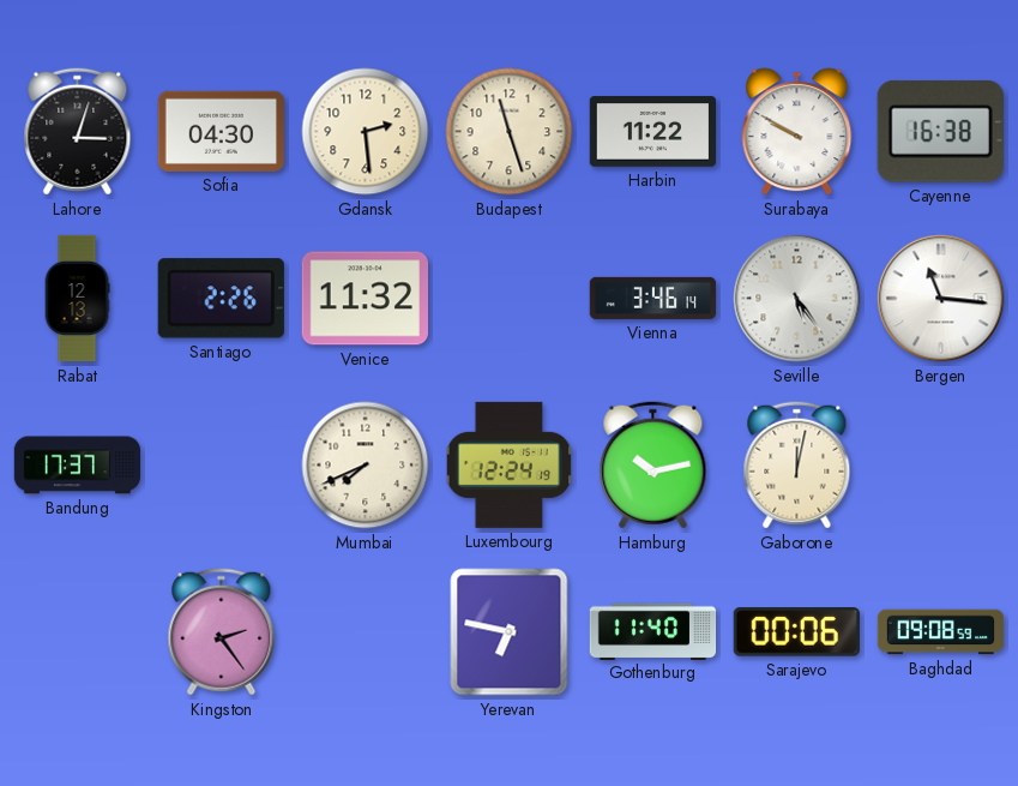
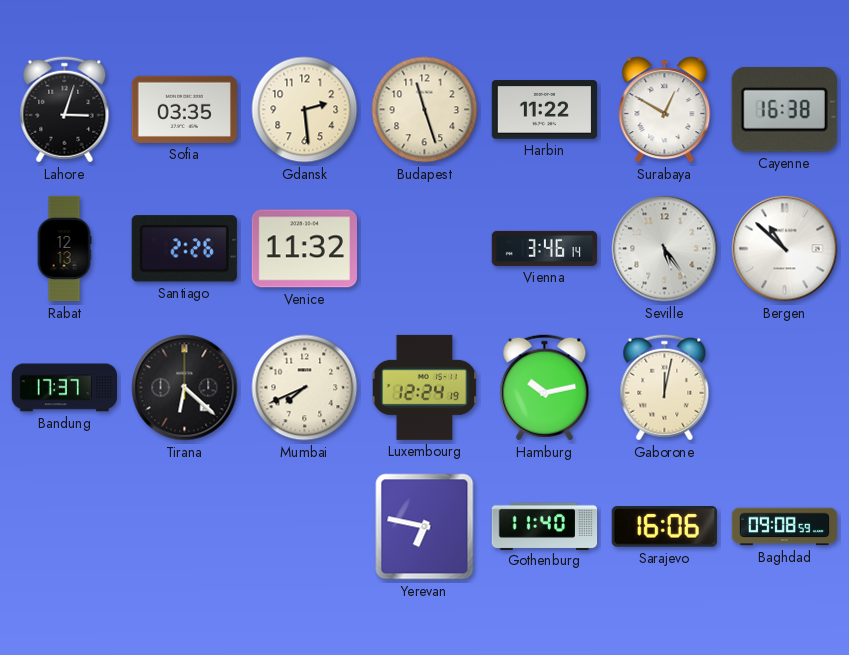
Sofia: 04:30 -> 03:35
Surabaya: 9:50 -> 12:50
Bergen: 11:16 -> 10:52
Tirana: none -> 6:22
Kingston: 2:24 -> none
Sarajevo: 00:06 -> 16:06
